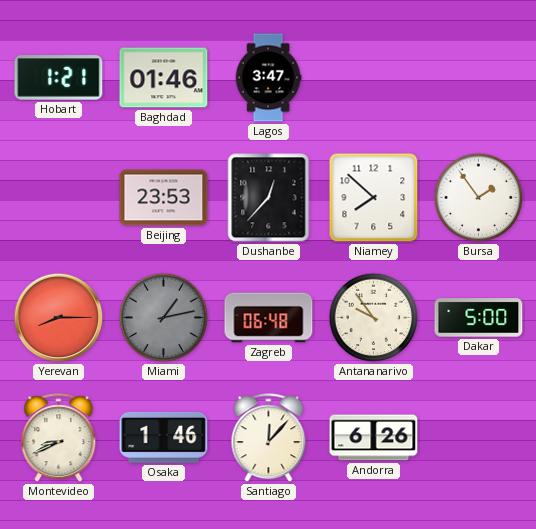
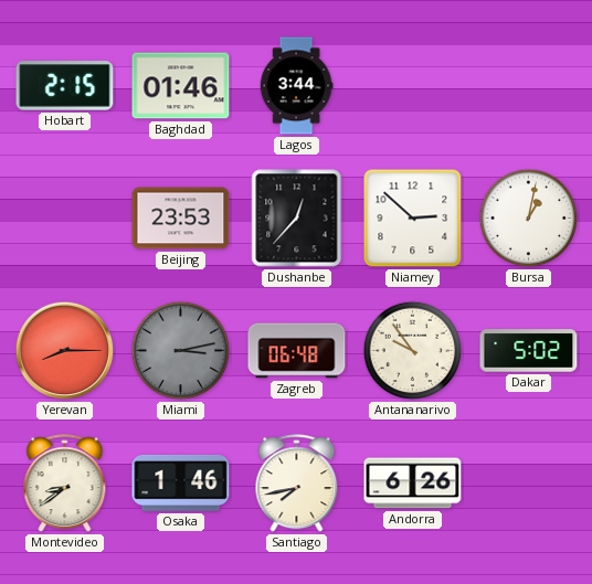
Hobart: 1:21 -> 2:15
Lagos: 3:47 -> 3:44
Niamey: 7:52 -> 2:52
Bursa: 1:54 -> 1:02
Miami: 1:13 -> 3:13
Dakar: 5:00 -> 5:02
Montevideo: 8:41 -> 8:39
Santiago: 12:07 -> 7:43
